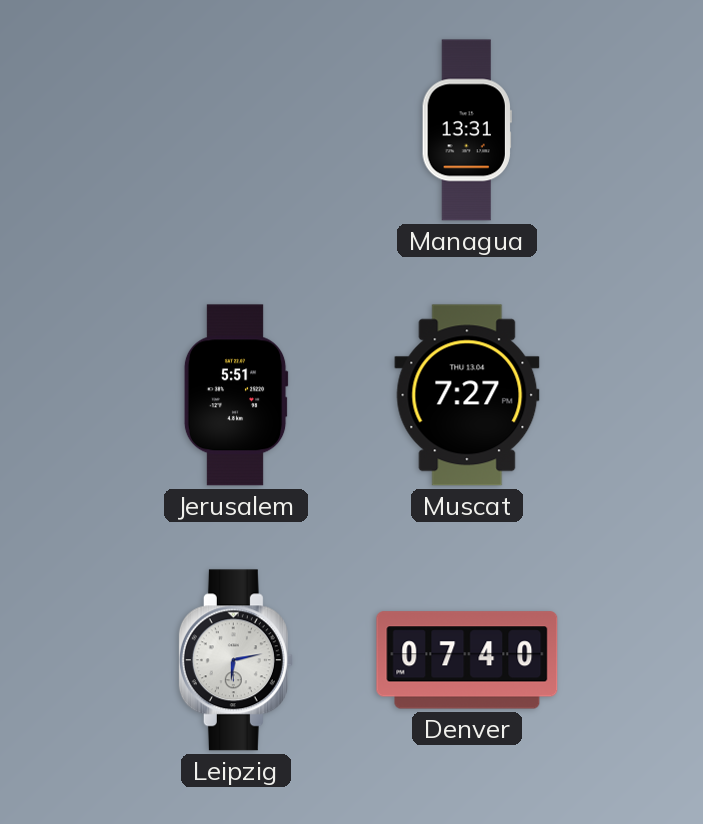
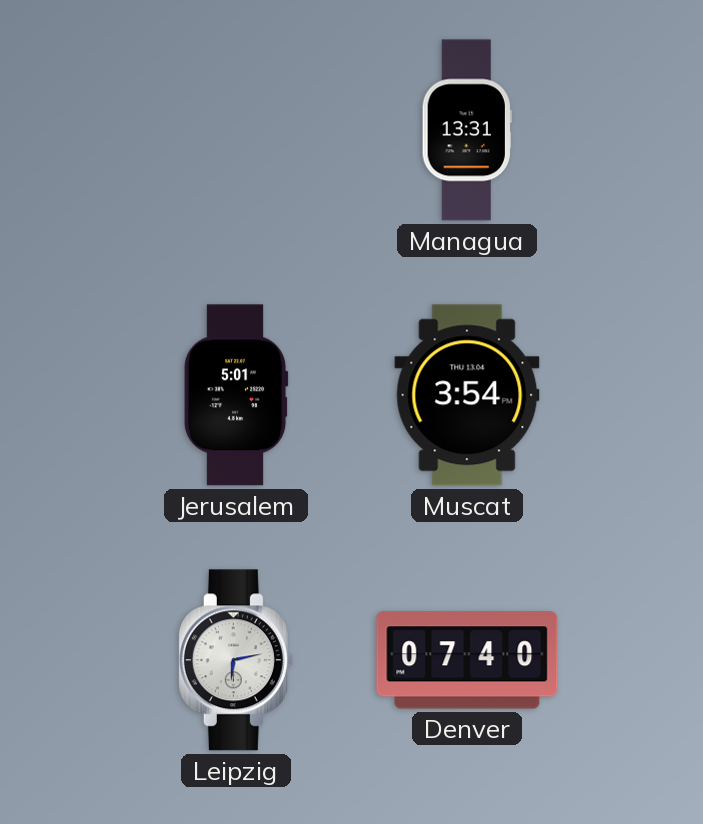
Jerusalem: 5:51 -> 5:01
Muscat: 7:27 -> 3:54
